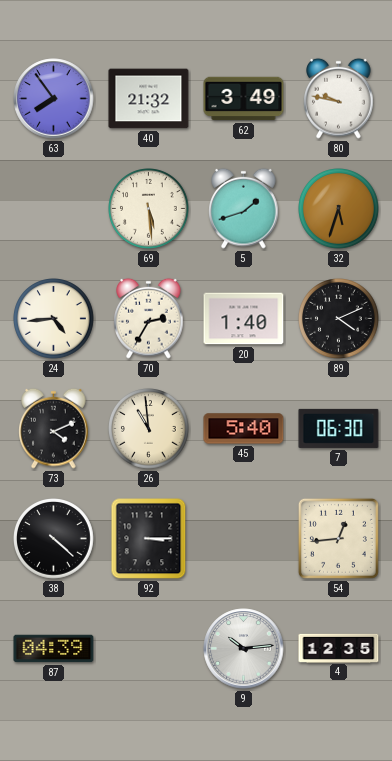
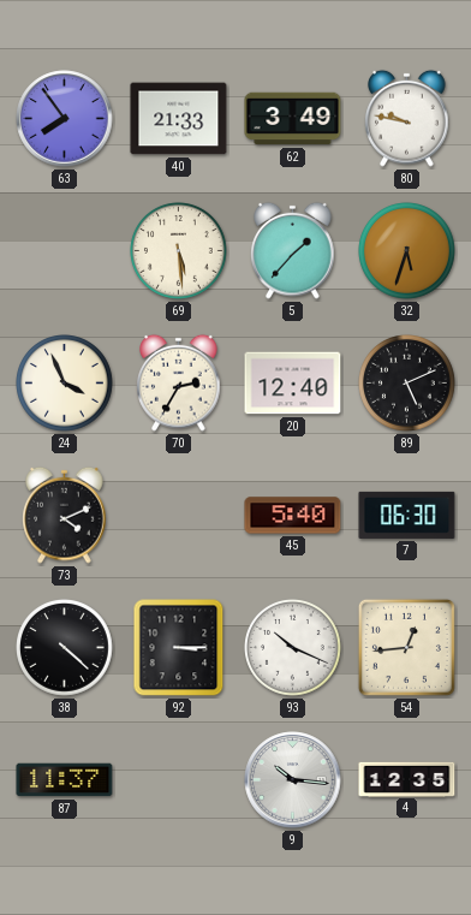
40: 21:32 -> 21:33
5: 1:42 -> 1:37
24: 4:44 -> 3:56
20: 1:40 -> 12:40
89: 4:11 -> 5:11
26: 10:59 -> none
93: none -> 10:19
87: 04:39 -> 11:37
9: 10:14 -> 10:16
